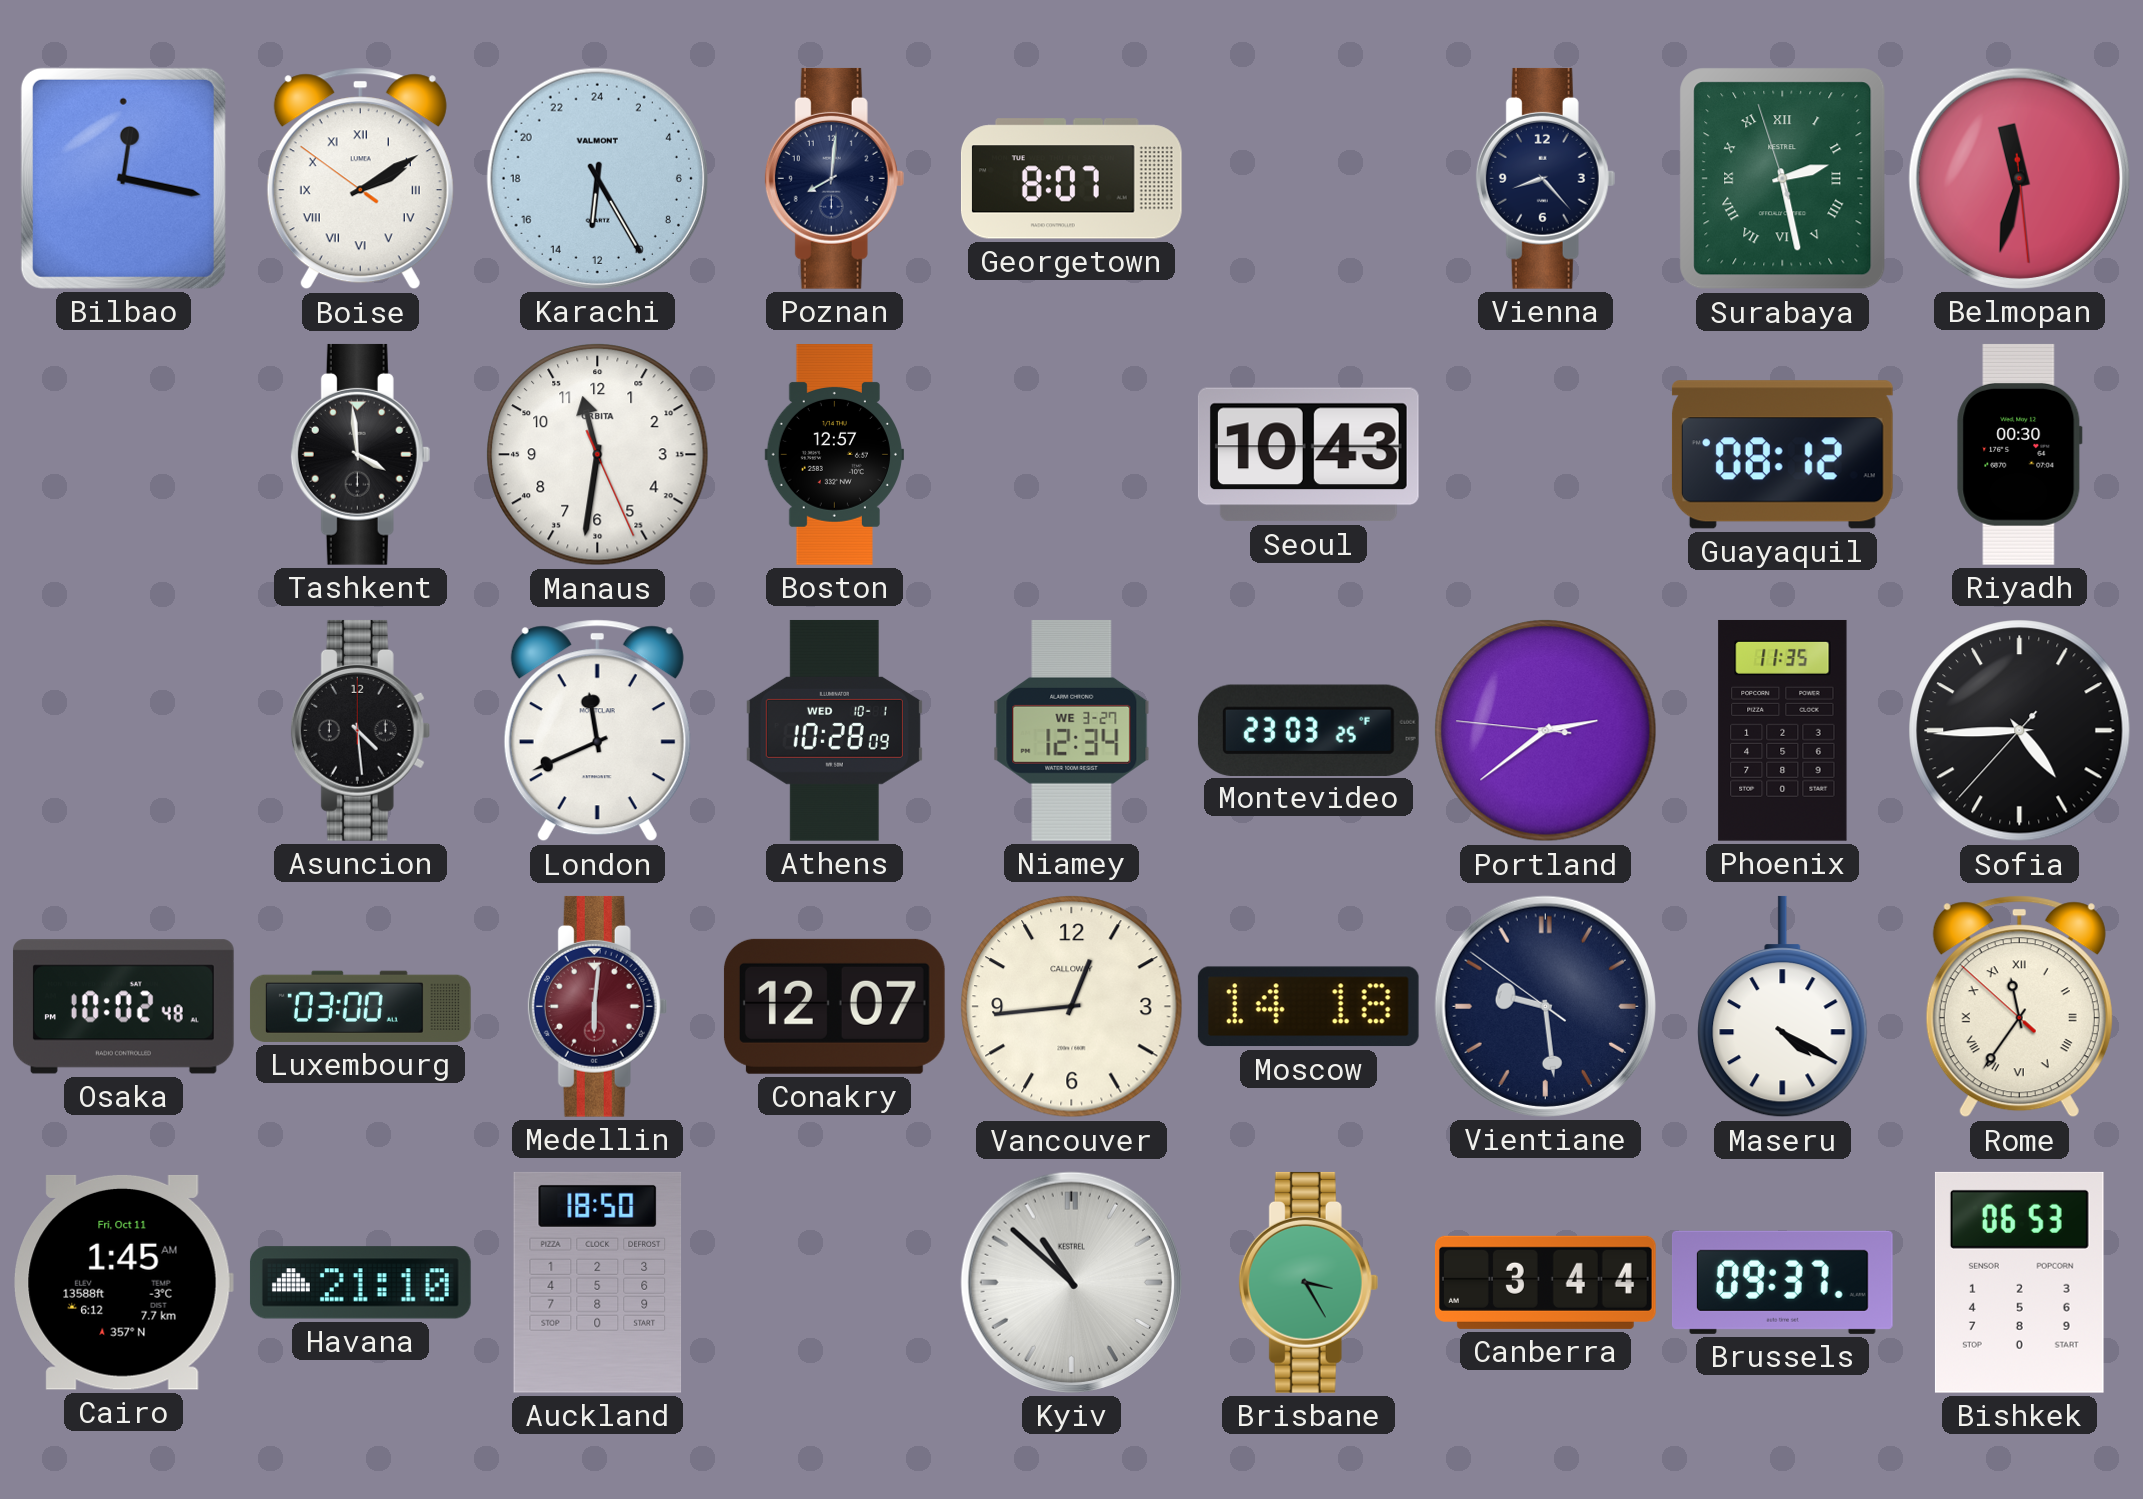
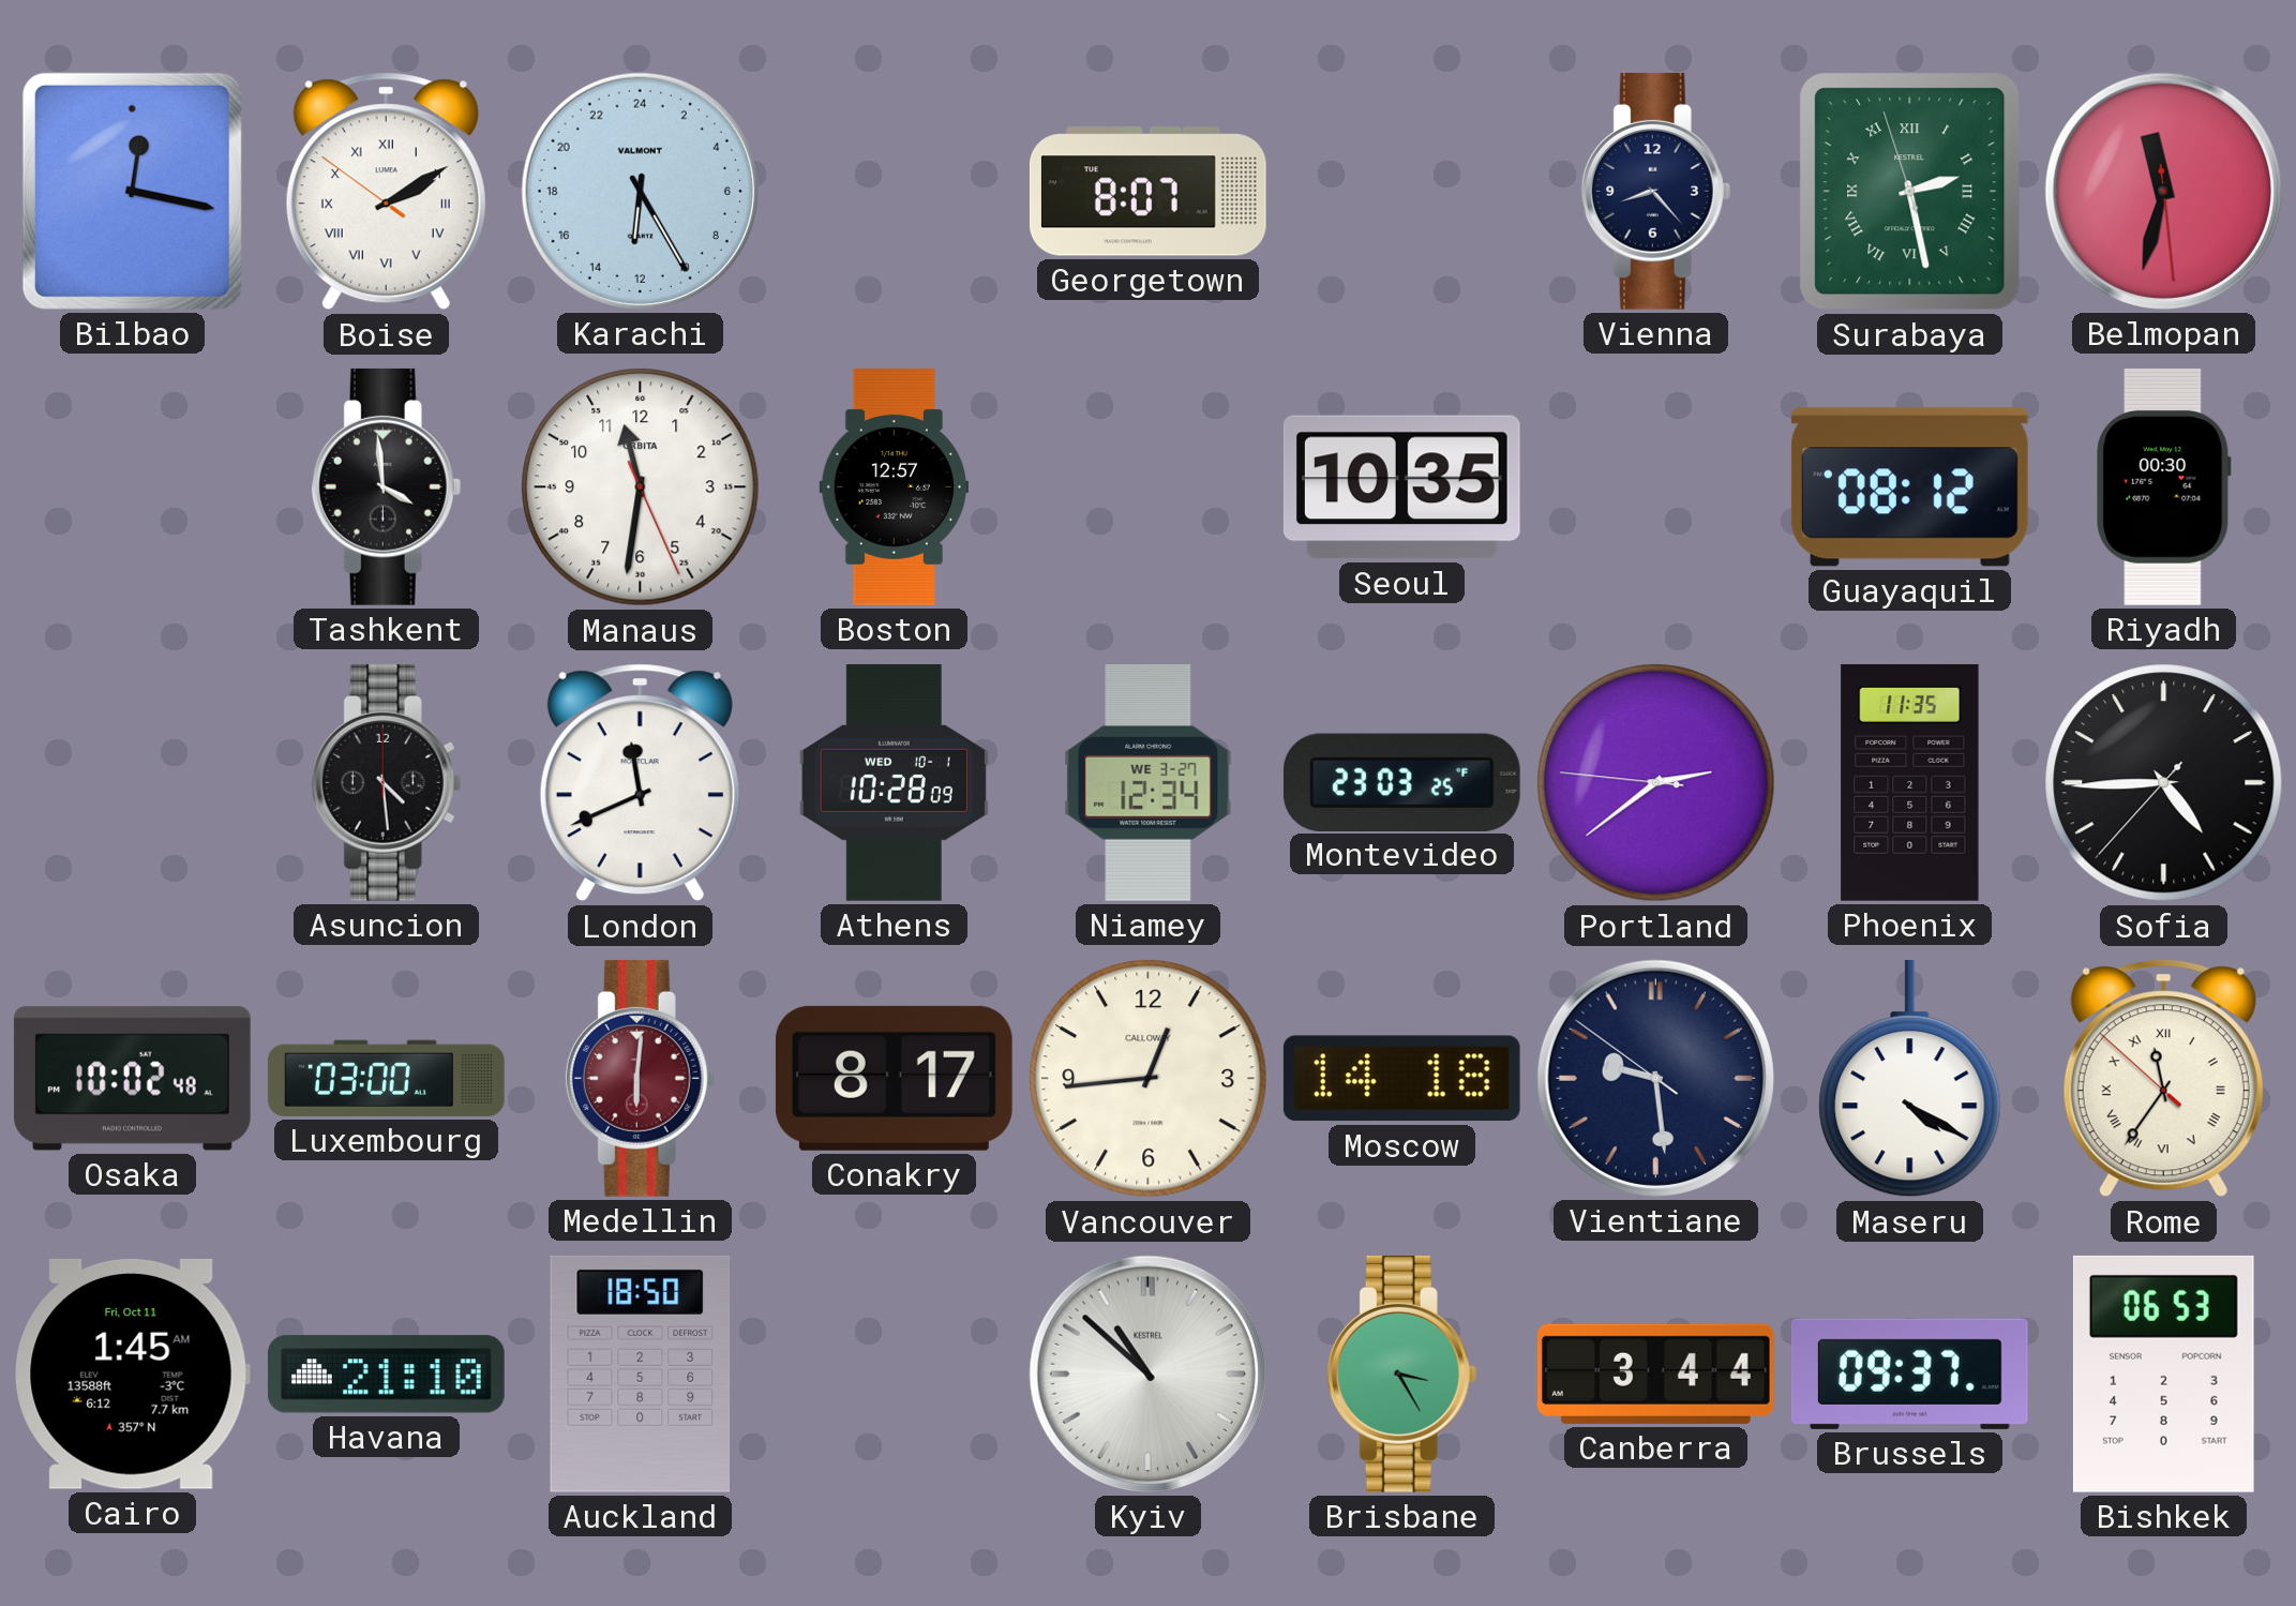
Poznan: 8:01 -> none
Seoul: 10:43 -> 10:35
Conakry: 12:07 -> 8:17
